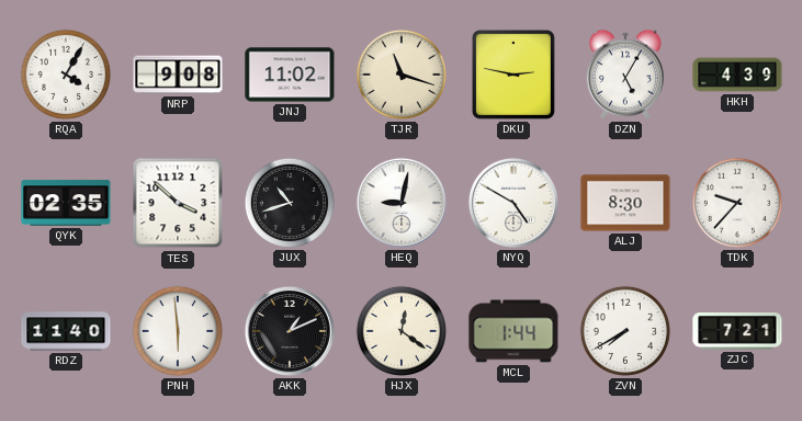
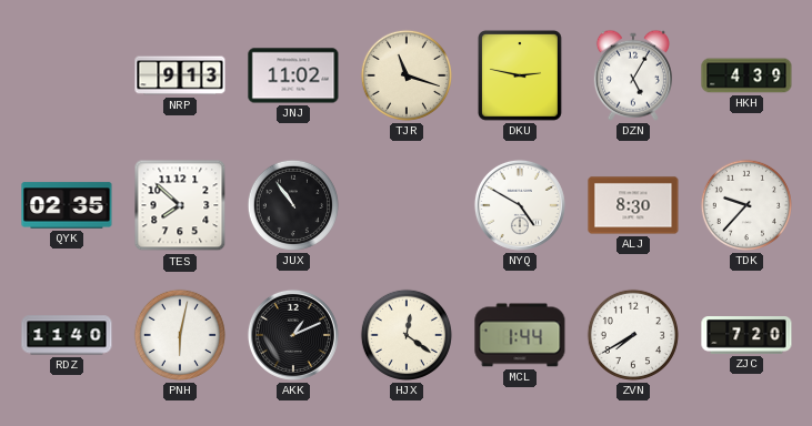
RQA: 4:05 -> none
NRP: 9:08 -> 9:13
TES: 3:52 -> 7:52
JUX: 10:42 -> 10:54
HEQ: 9:02 -> none
PNH: 5:59 -> 6:02
ZJC: 7:21 -> 7:20
